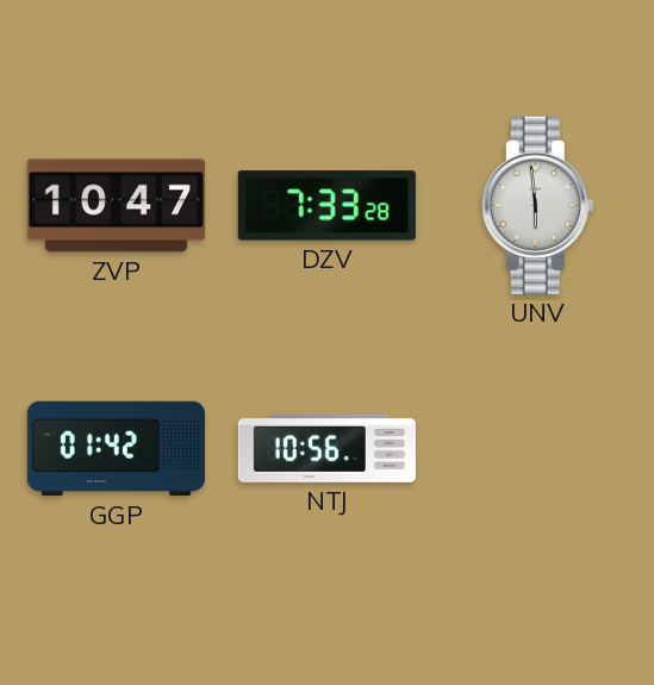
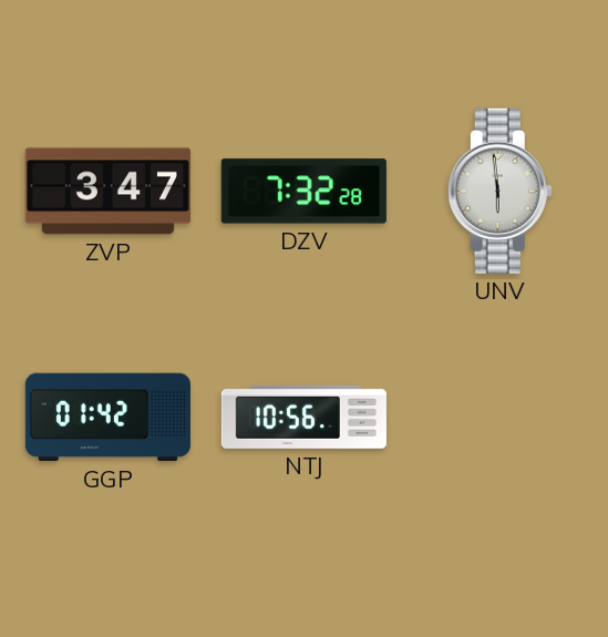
ZVP: 10:47 -> 3:47
DZV: 7:33 -> 7:32
